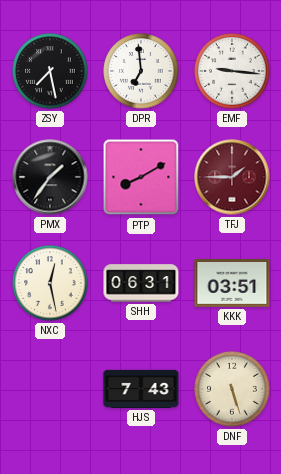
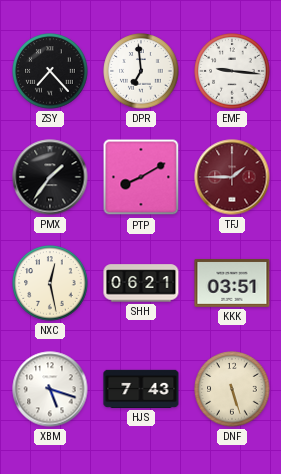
ZSY: 7:28 -> 7:23
SHH: 06:31 -> 06:21
XBM: none -> 5:18
